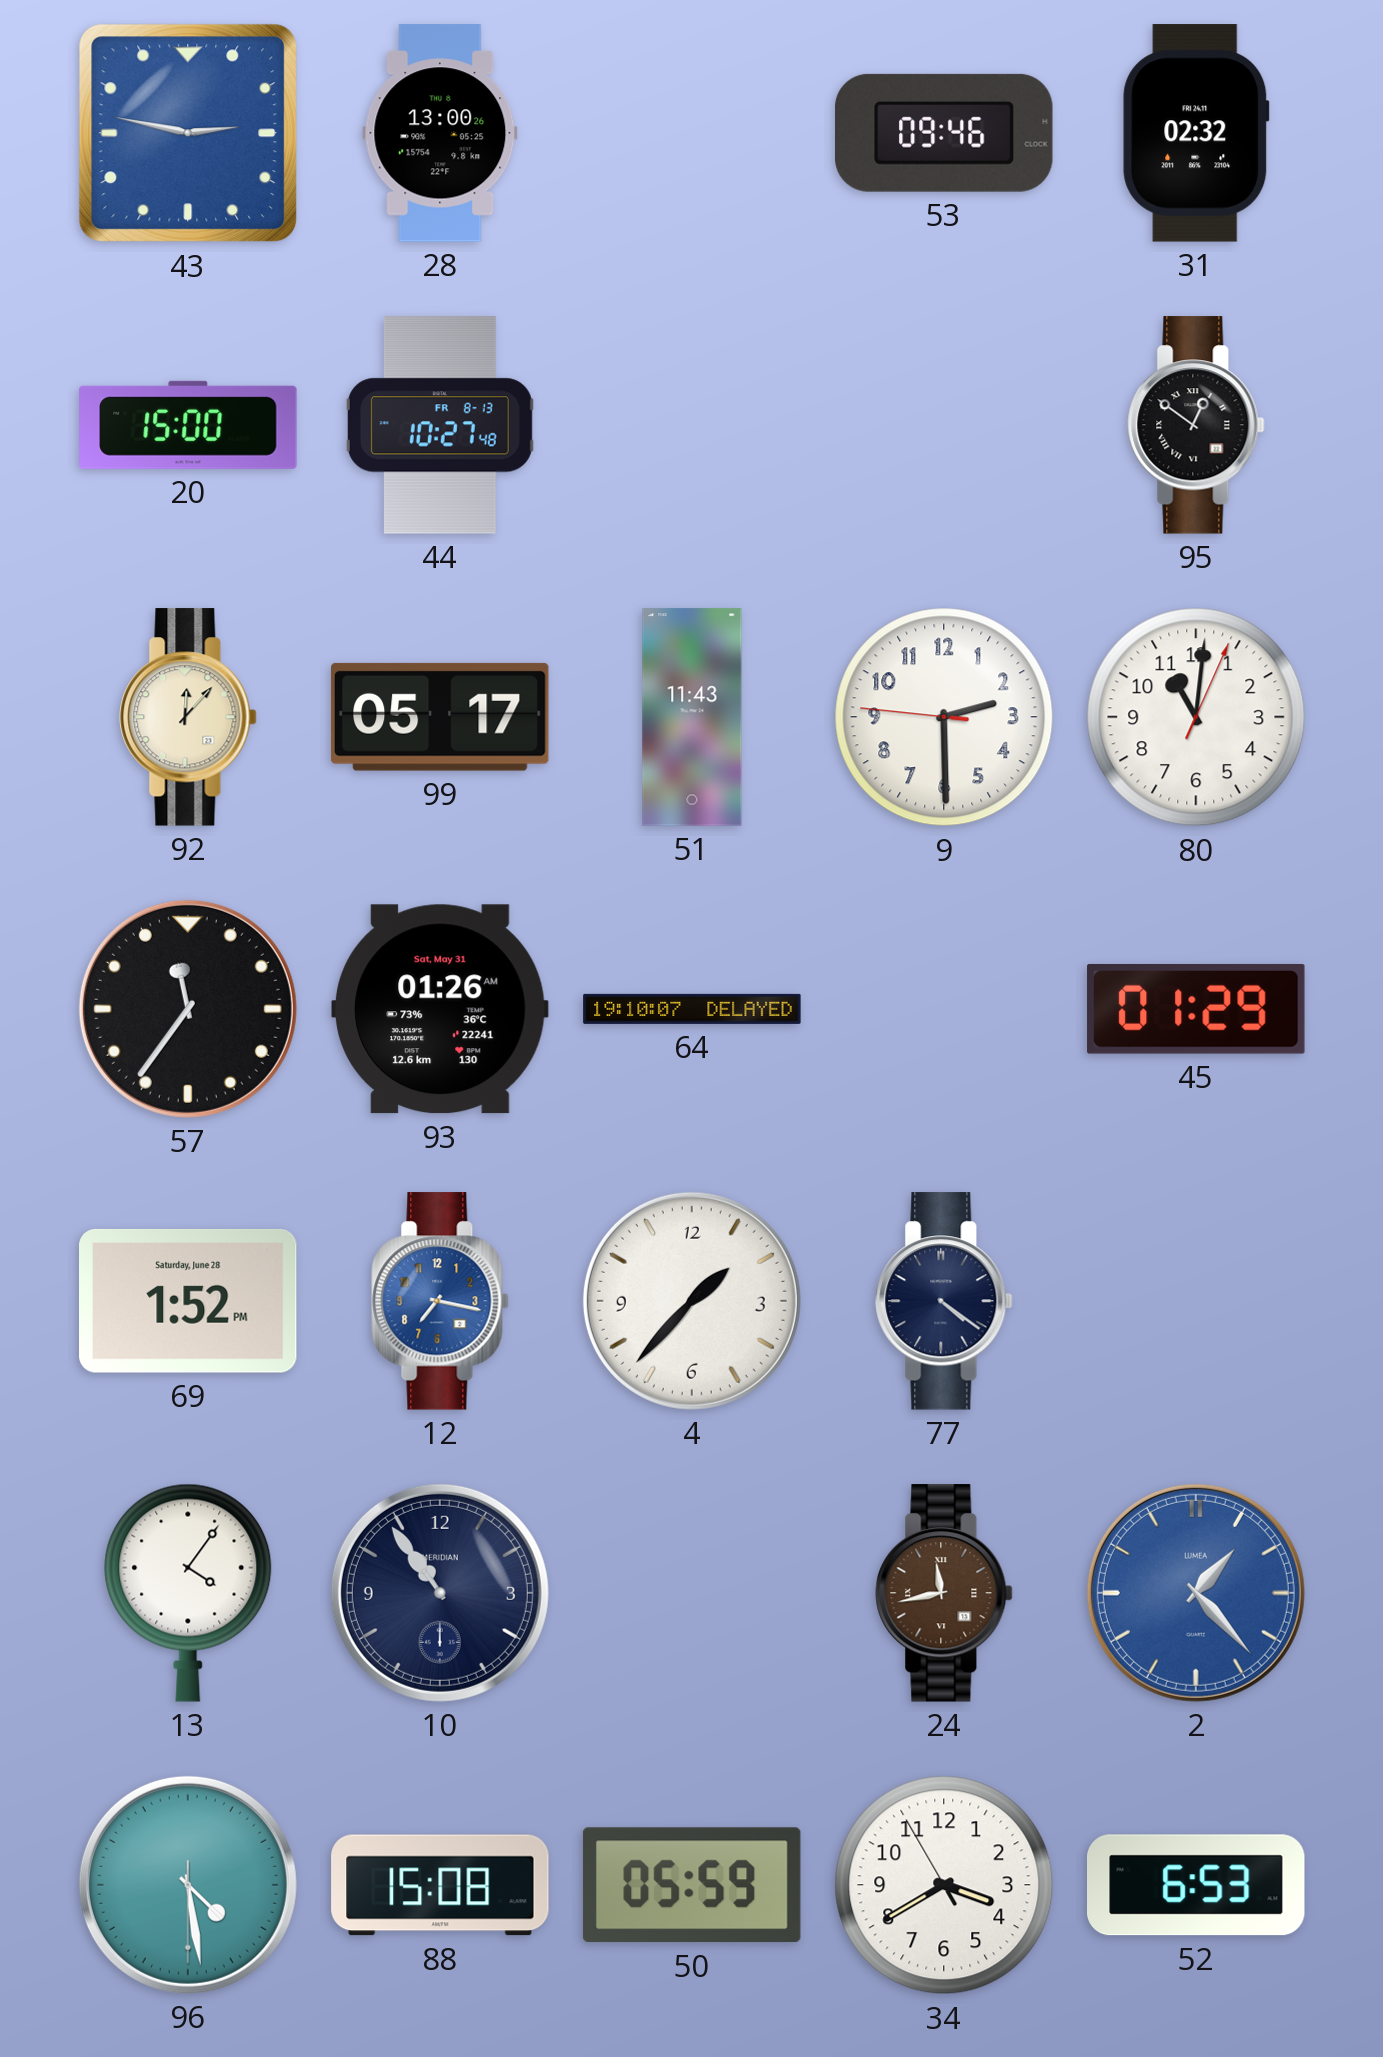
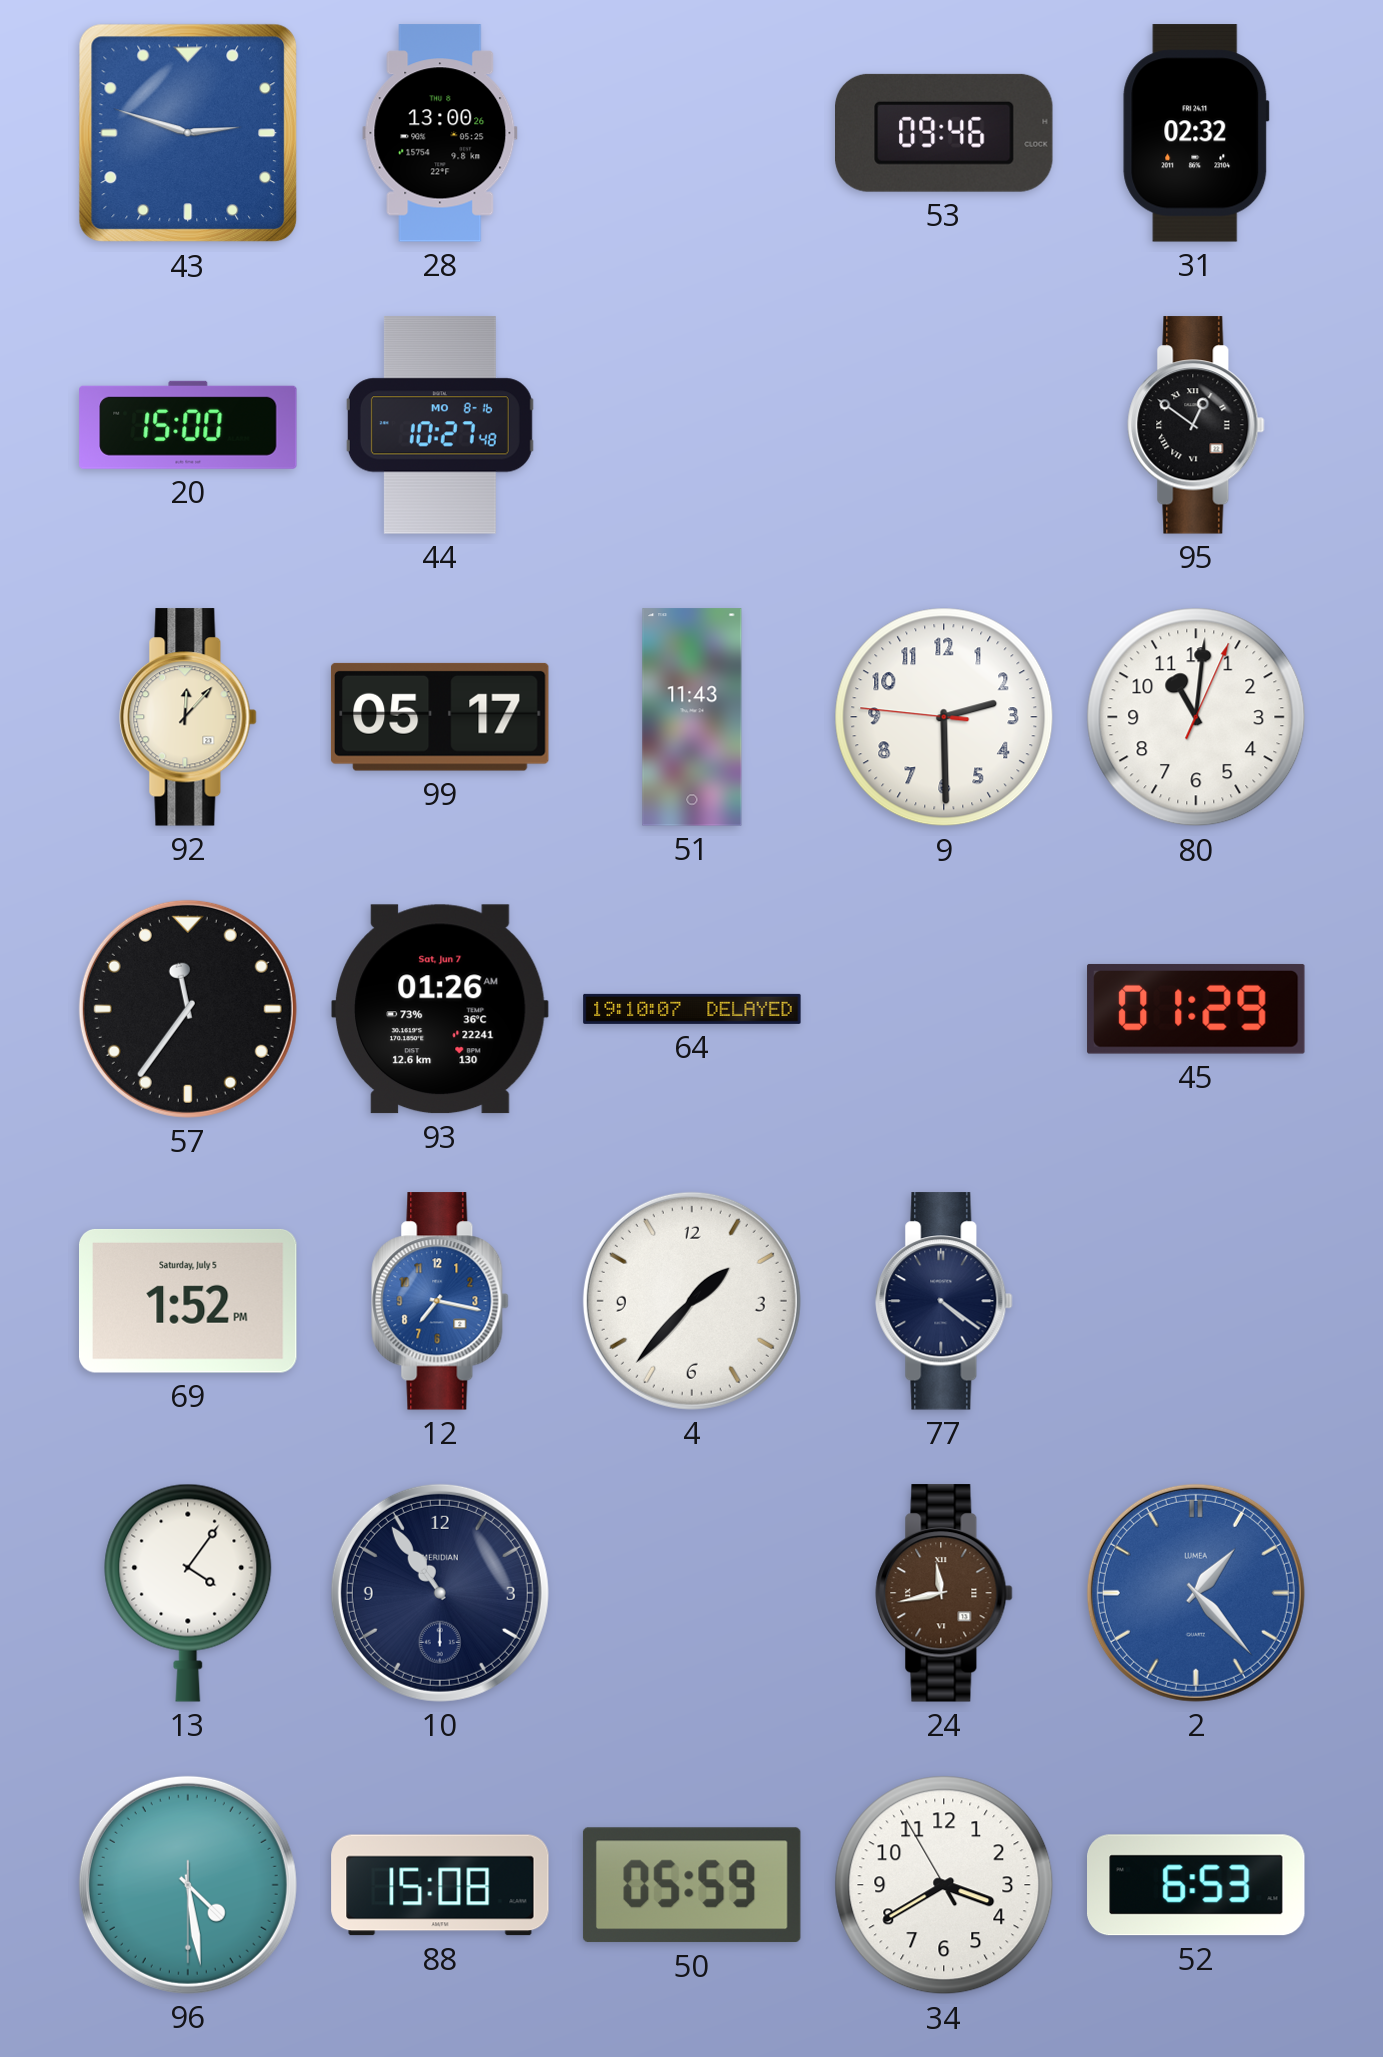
43: 2:47 -> 2:48
44 date: FR 8-13 -> MO 8-16
93 date: Sat, May 31 -> Sat, Jun 7
69 date: Saturday, June 28 -> Saturday, July 5
